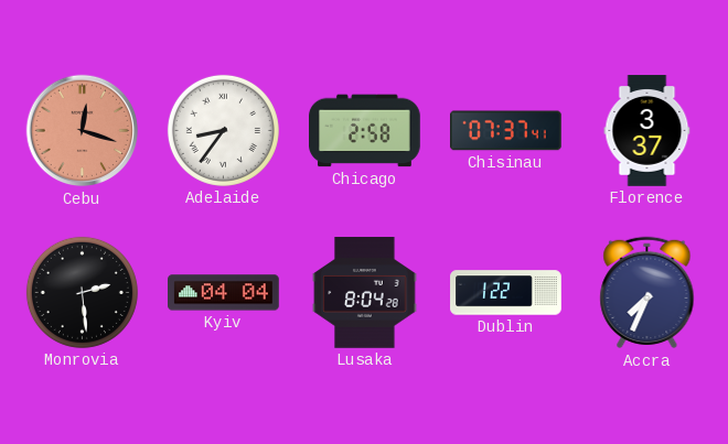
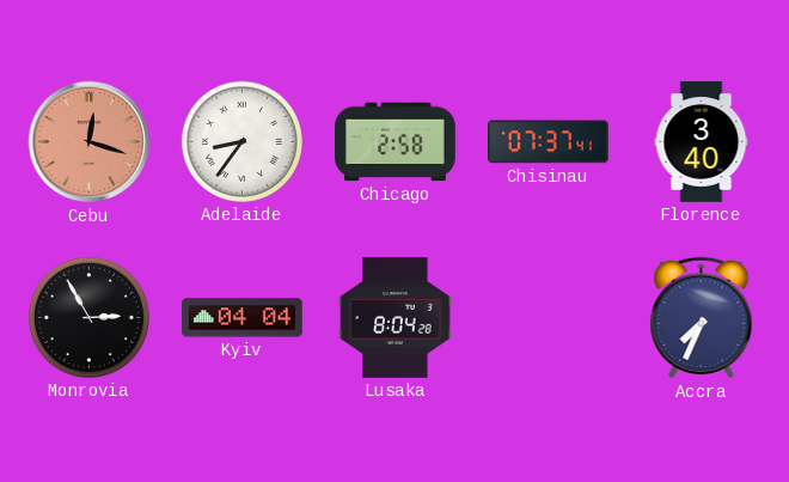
Florence: 3:37 -> 3:40
Monrovia: 2:29 -> 2:55
Dublin: 1:22 -> none
